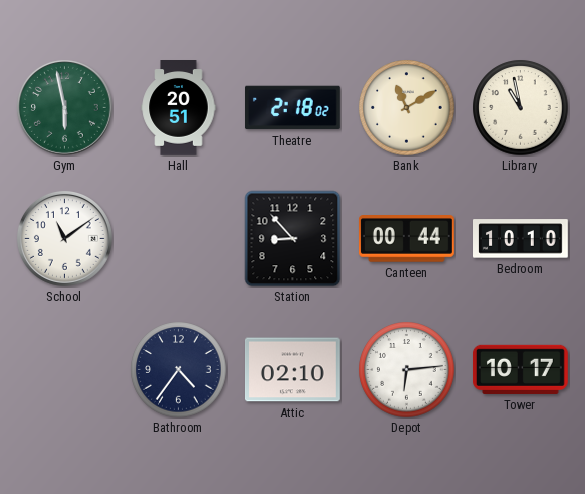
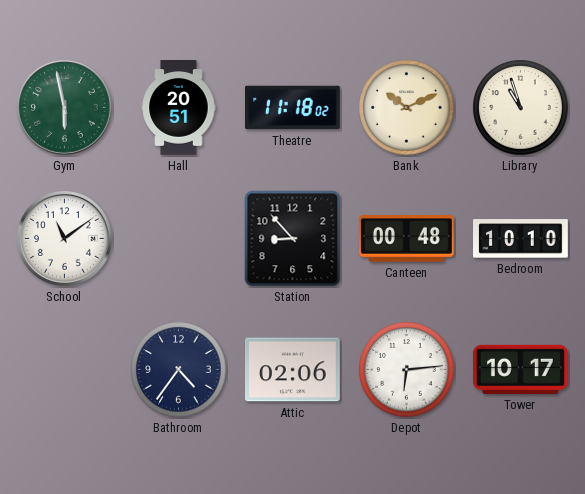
Theatre: 2:18 -> 11:18
Bank: 11:10 -> 10:11
Library: 10:58 -> 10:57
Canteen: 00:44 -> 00:48
Attic: 02:10 -> 02:06
